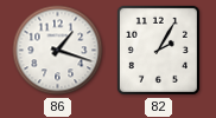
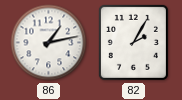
86: 1:18 -> 1:13
